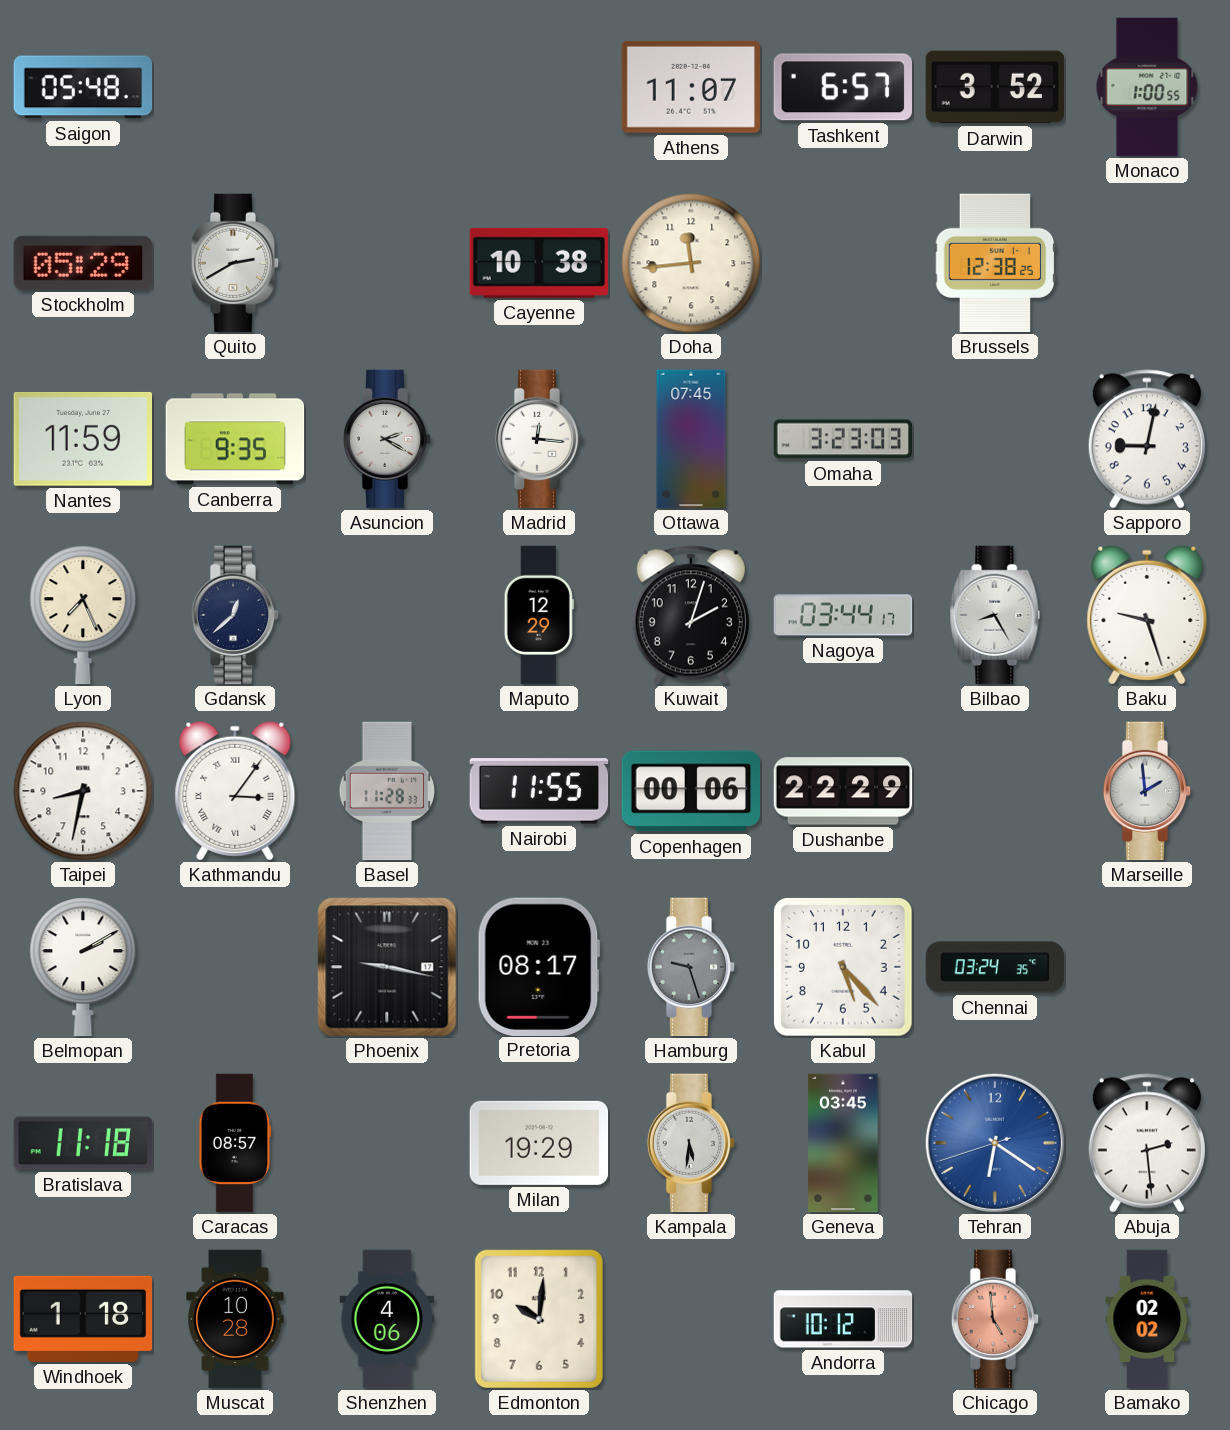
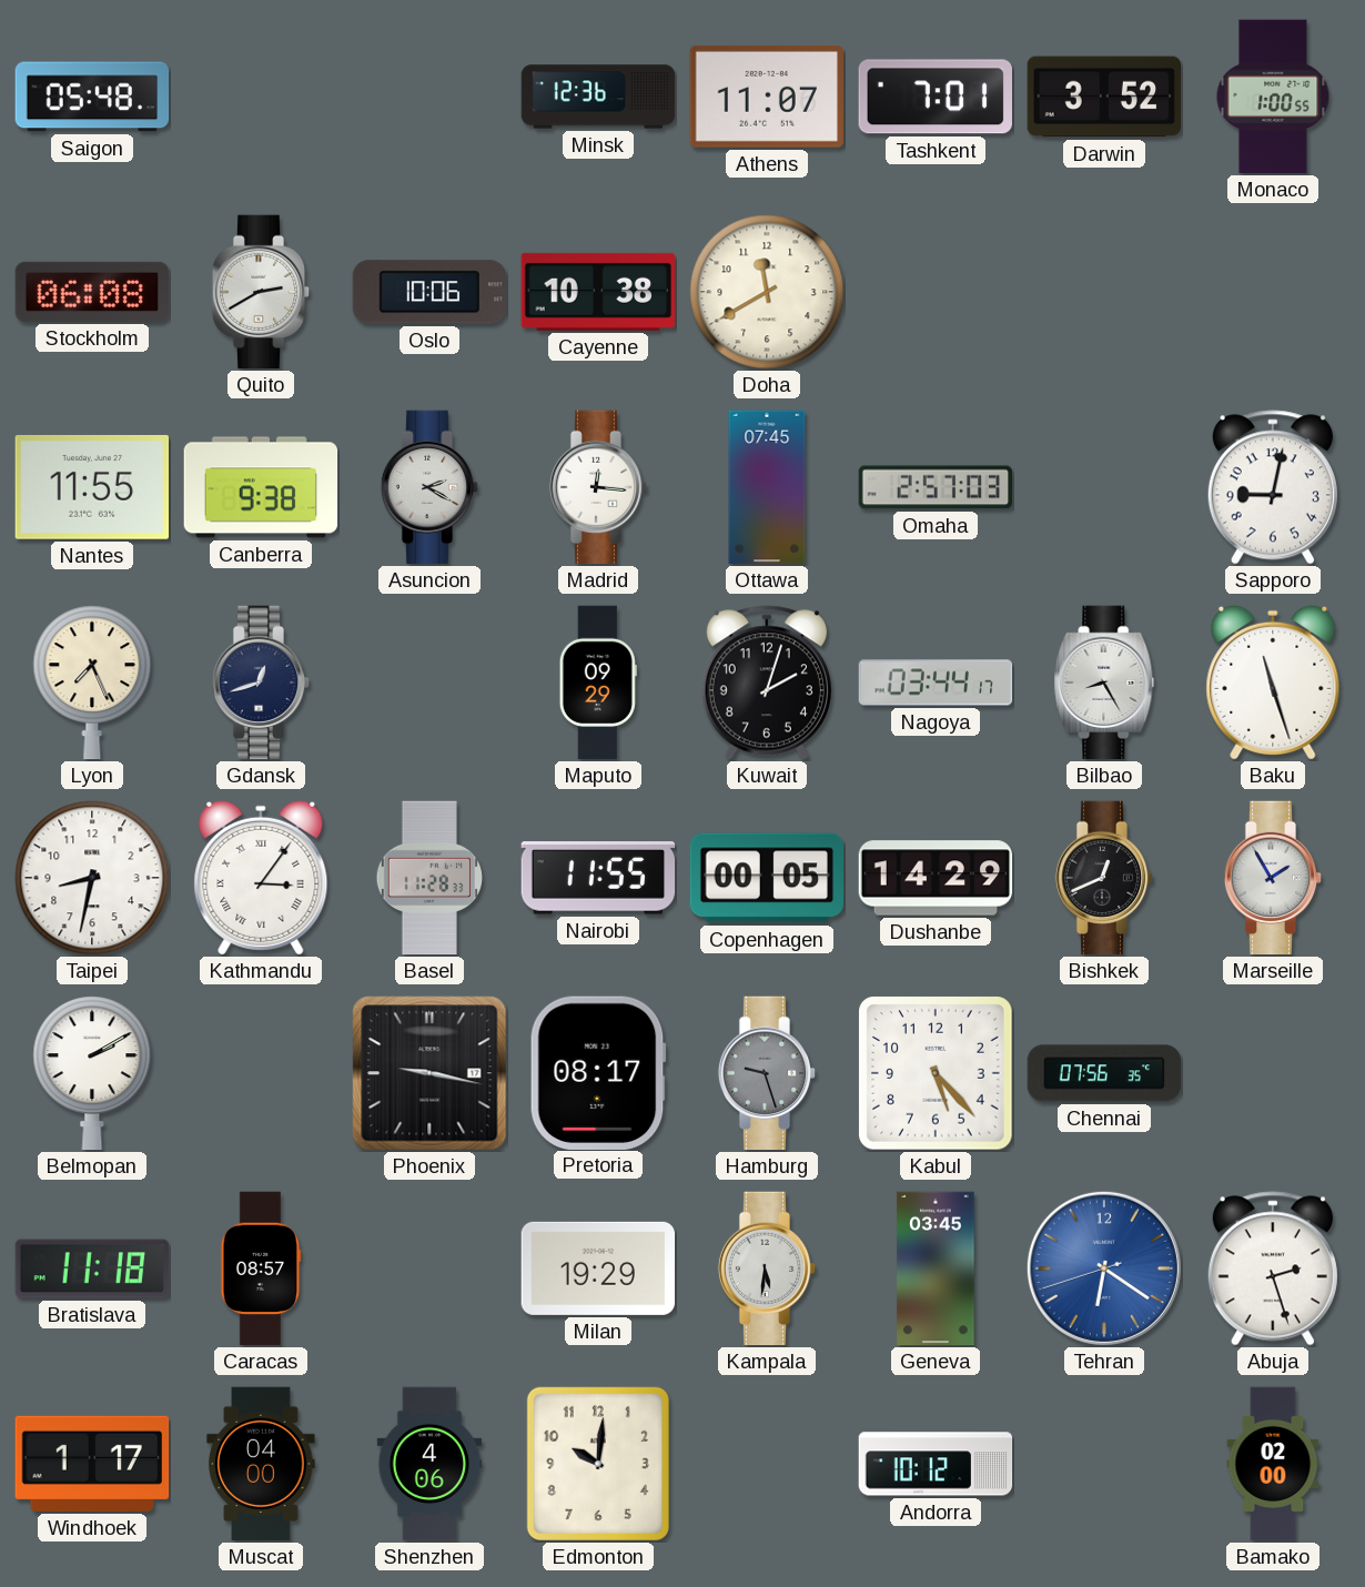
Minsk: none -> 12:36
Tashkent: 6:57 -> 7:01
Stockholm: 05:29 -> 06:08
Oslo: none -> 10:06
Doha: 11:44 -> 11:40
Brussels: 12:38 -> none
Nantes: 11:59 -> 11:55
Canberra: 9:35 -> 9:38
Omaha: 3:23 -> 2:57
Gdansk: 12:38 -> 12:42
Maputo: 12:29 -> 09:29
Baku: 9:27 -> 11:27
Copenhagen: 00:06 -> 00:05
Dushanbe: 22:29 -> 14:29
Bishkek: none -> 12:41
Marseille: 1:59 -> 1:55
Chennai: 03:24 -> 07:56
Abuja: 2:29 -> 2:27
Windhoek: 1:18 -> 1:17
Muscat: 10:28 -> 04:00
Chicago: 4:59 -> none
Bamako: 02:02 -> 02:00
